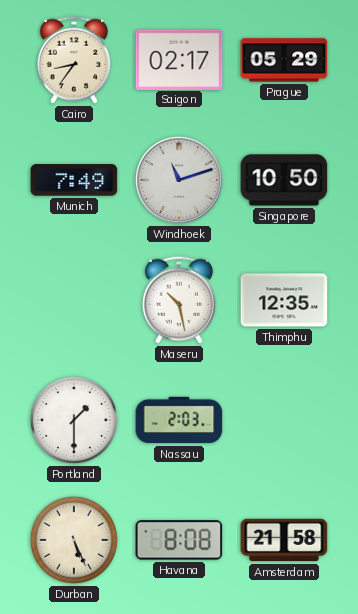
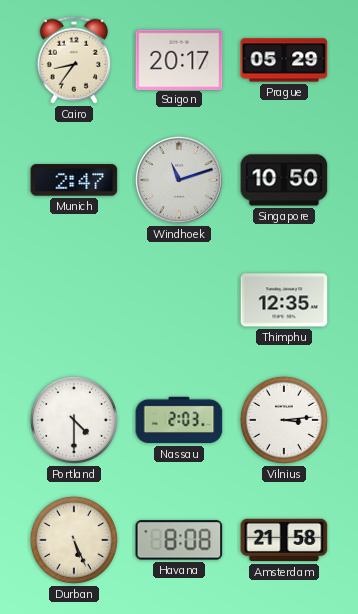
Saigon: 02:17 -> 20:17
Munich: 7:49 -> 2:47
Maseru: 10:28 -> none
Portland: 1:30 -> 4:30
Vilnius: none -> 3:14
